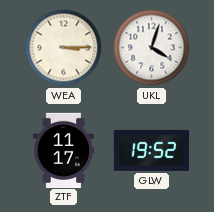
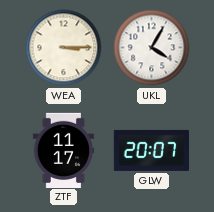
UKL: 4:03 -> 4:05
GLW: 19:52 -> 20:07
